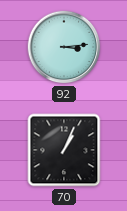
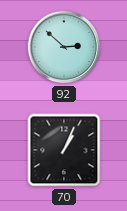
92: 3:14 -> 2:52
